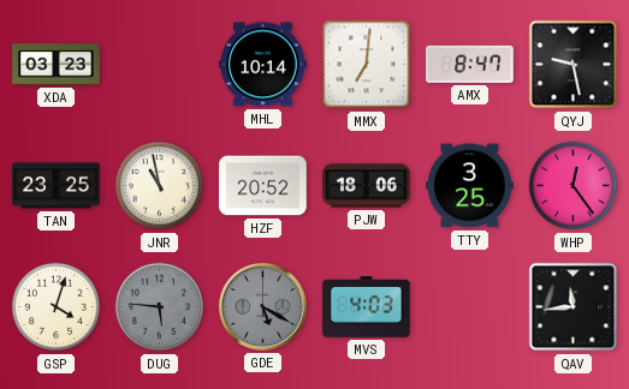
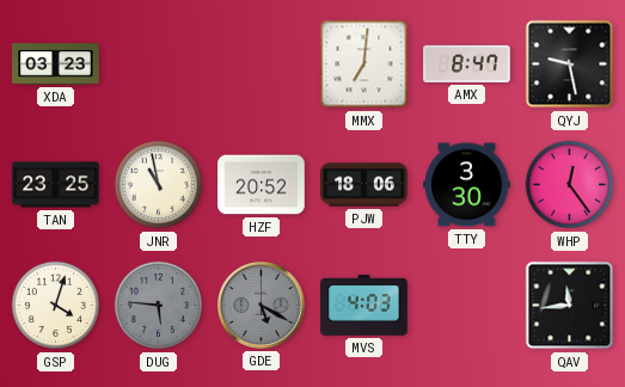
MHL: 10:14 -> none
TTY: 3:25 -> 3:30
